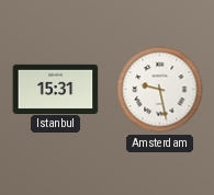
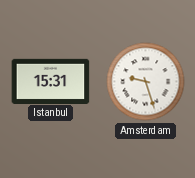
Amsterdam: 9:28 -> 9:27
